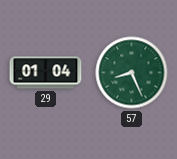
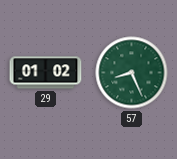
29: 01:04 -> 01:02
